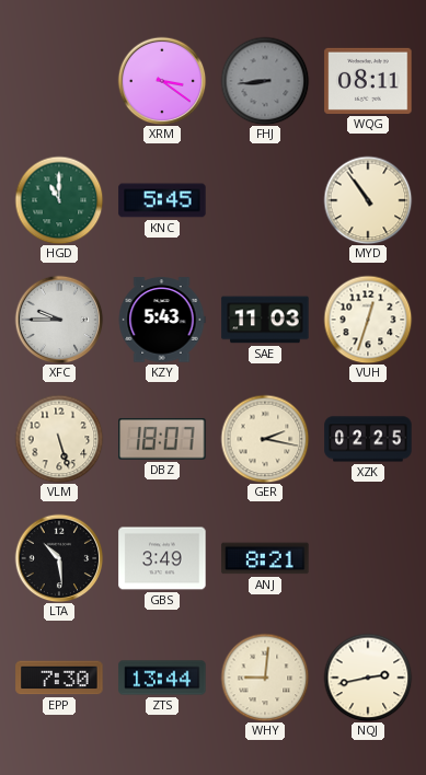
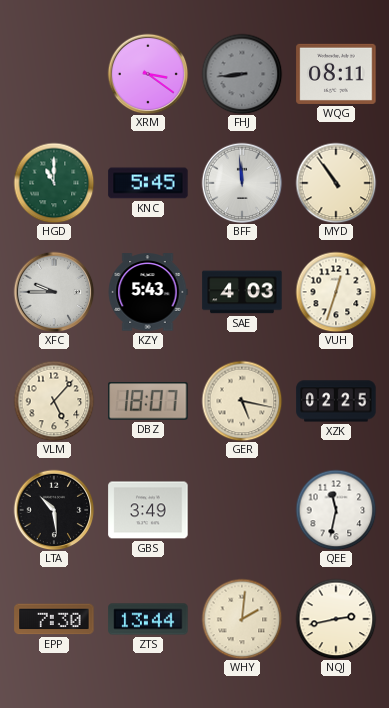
BFF: none -> 11:59
SAE: 11:03 -> 4:03
VLM: 5:27 -> 5:07
GER: 2:17 -> 5:17
ANJ: 8:21 -> none
QEE: none -> 11:32
WHY: 9:01 -> 2:01
